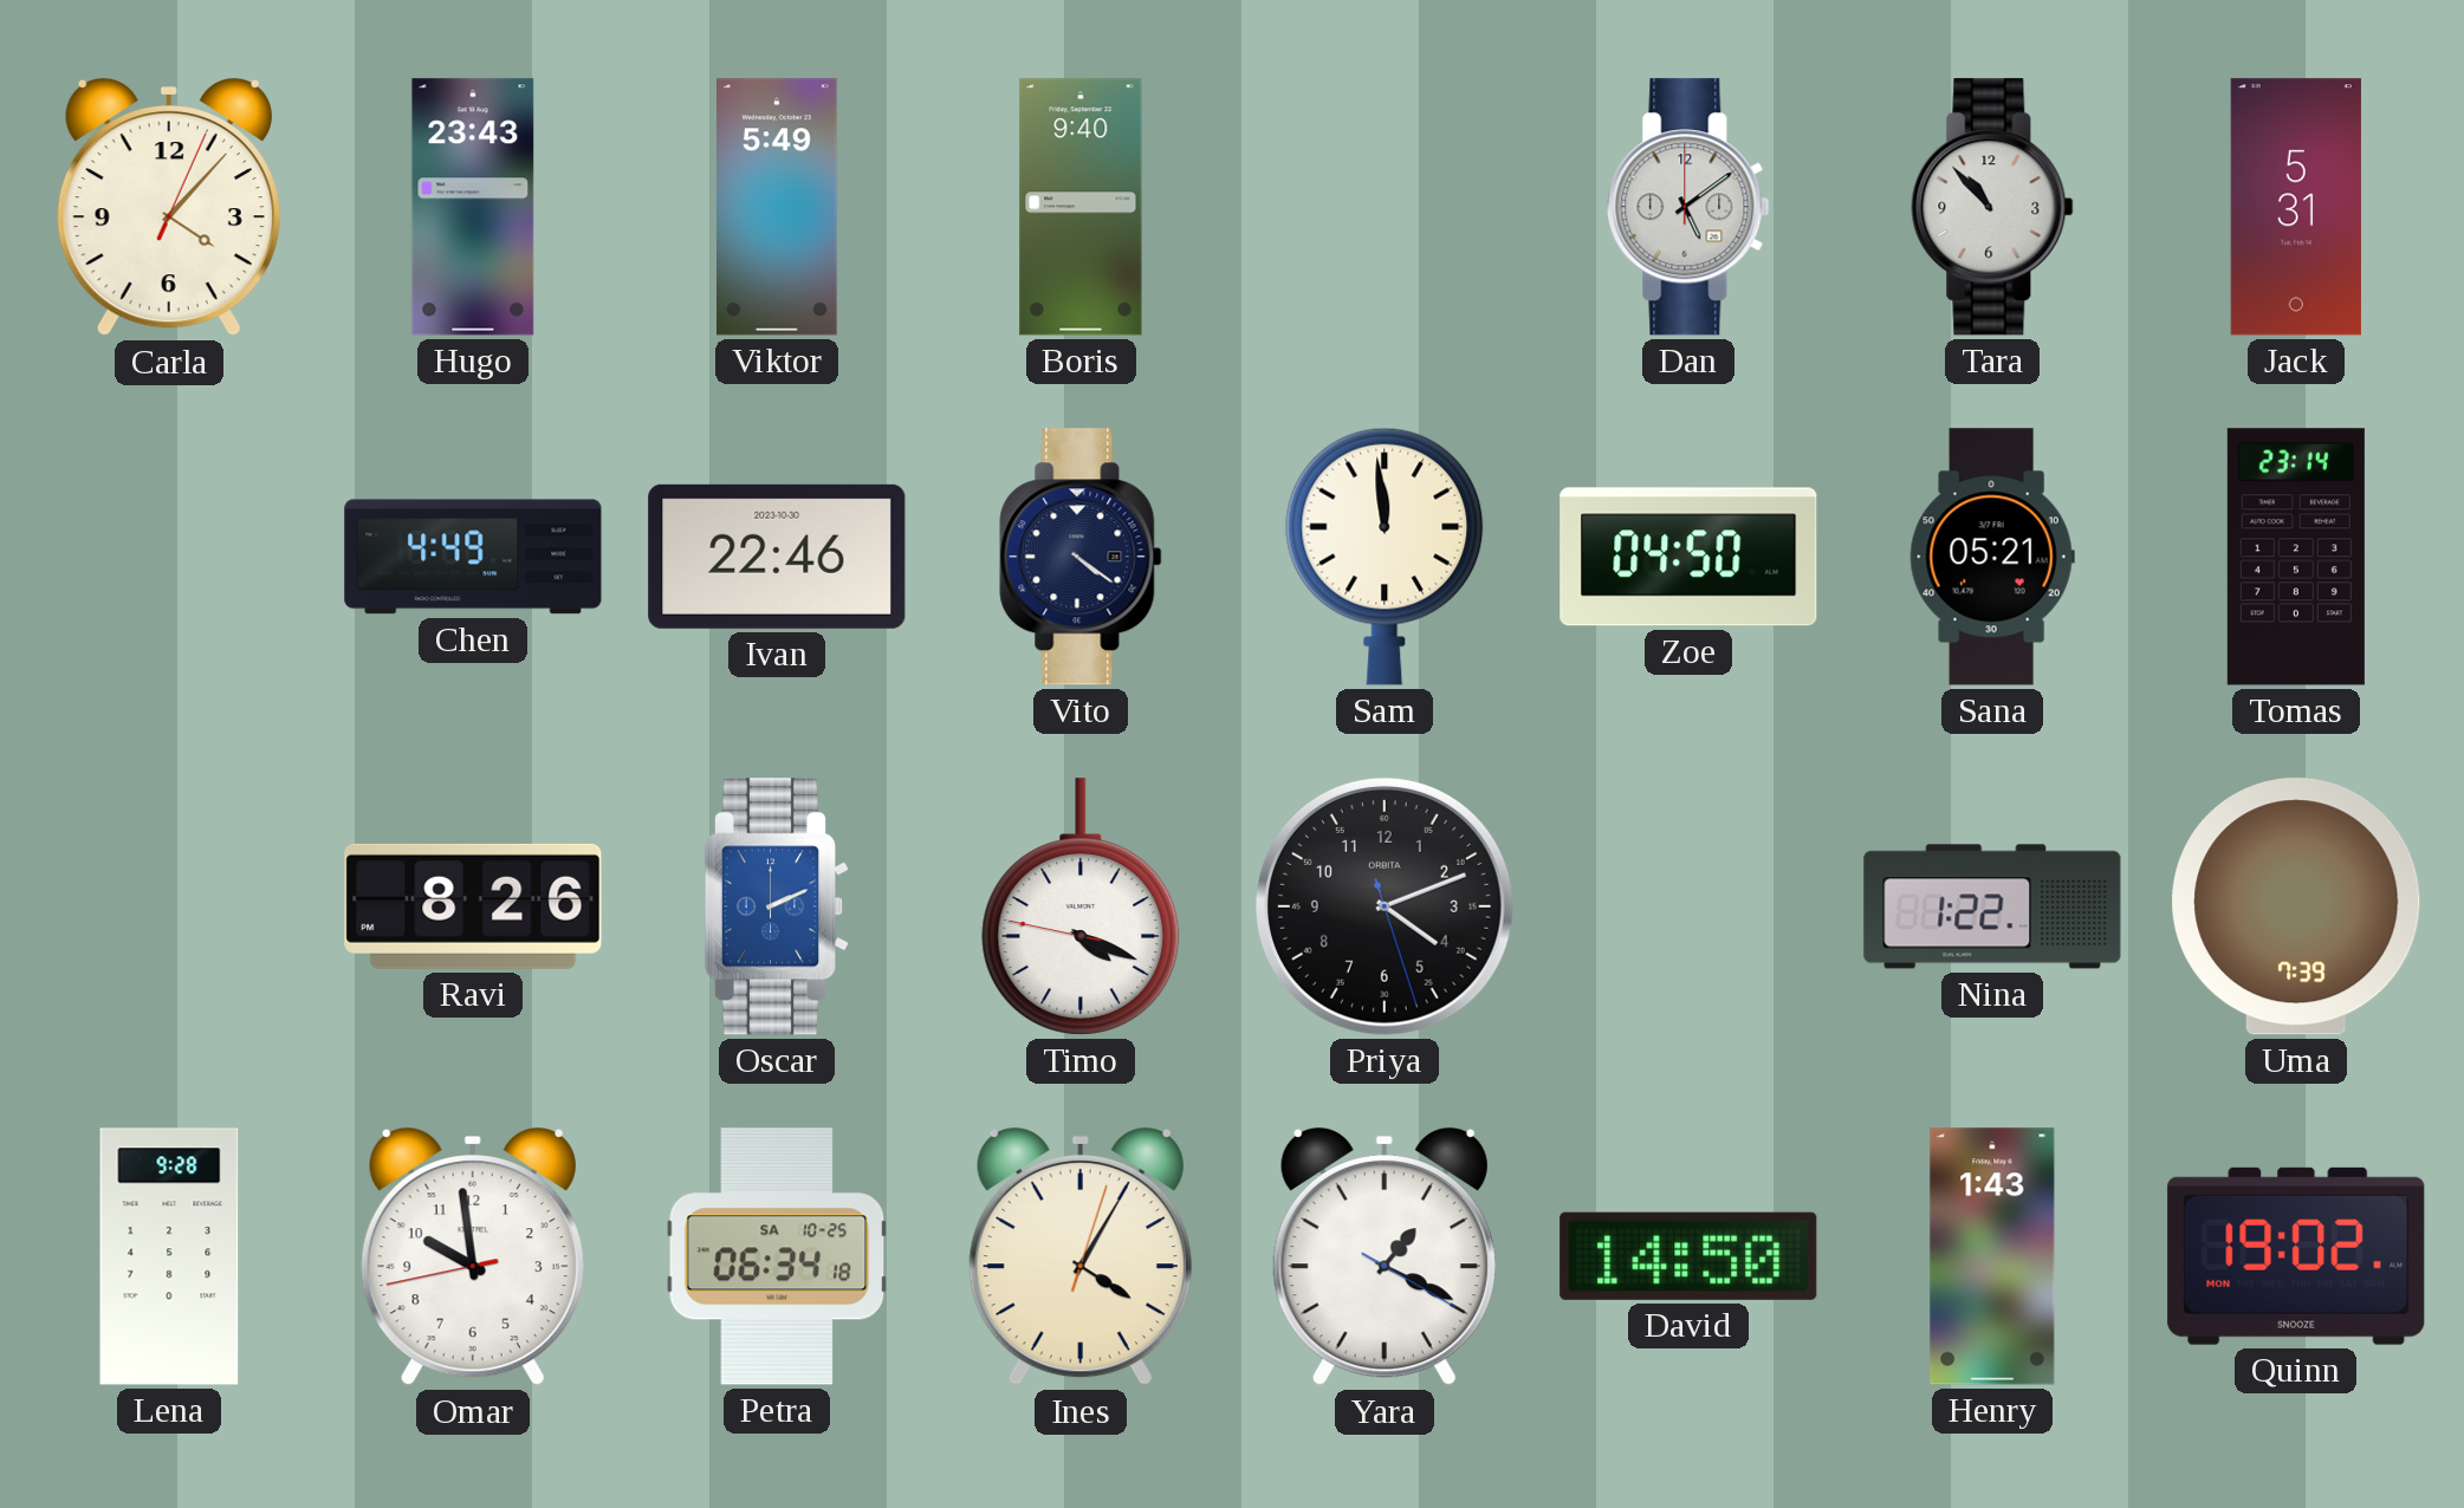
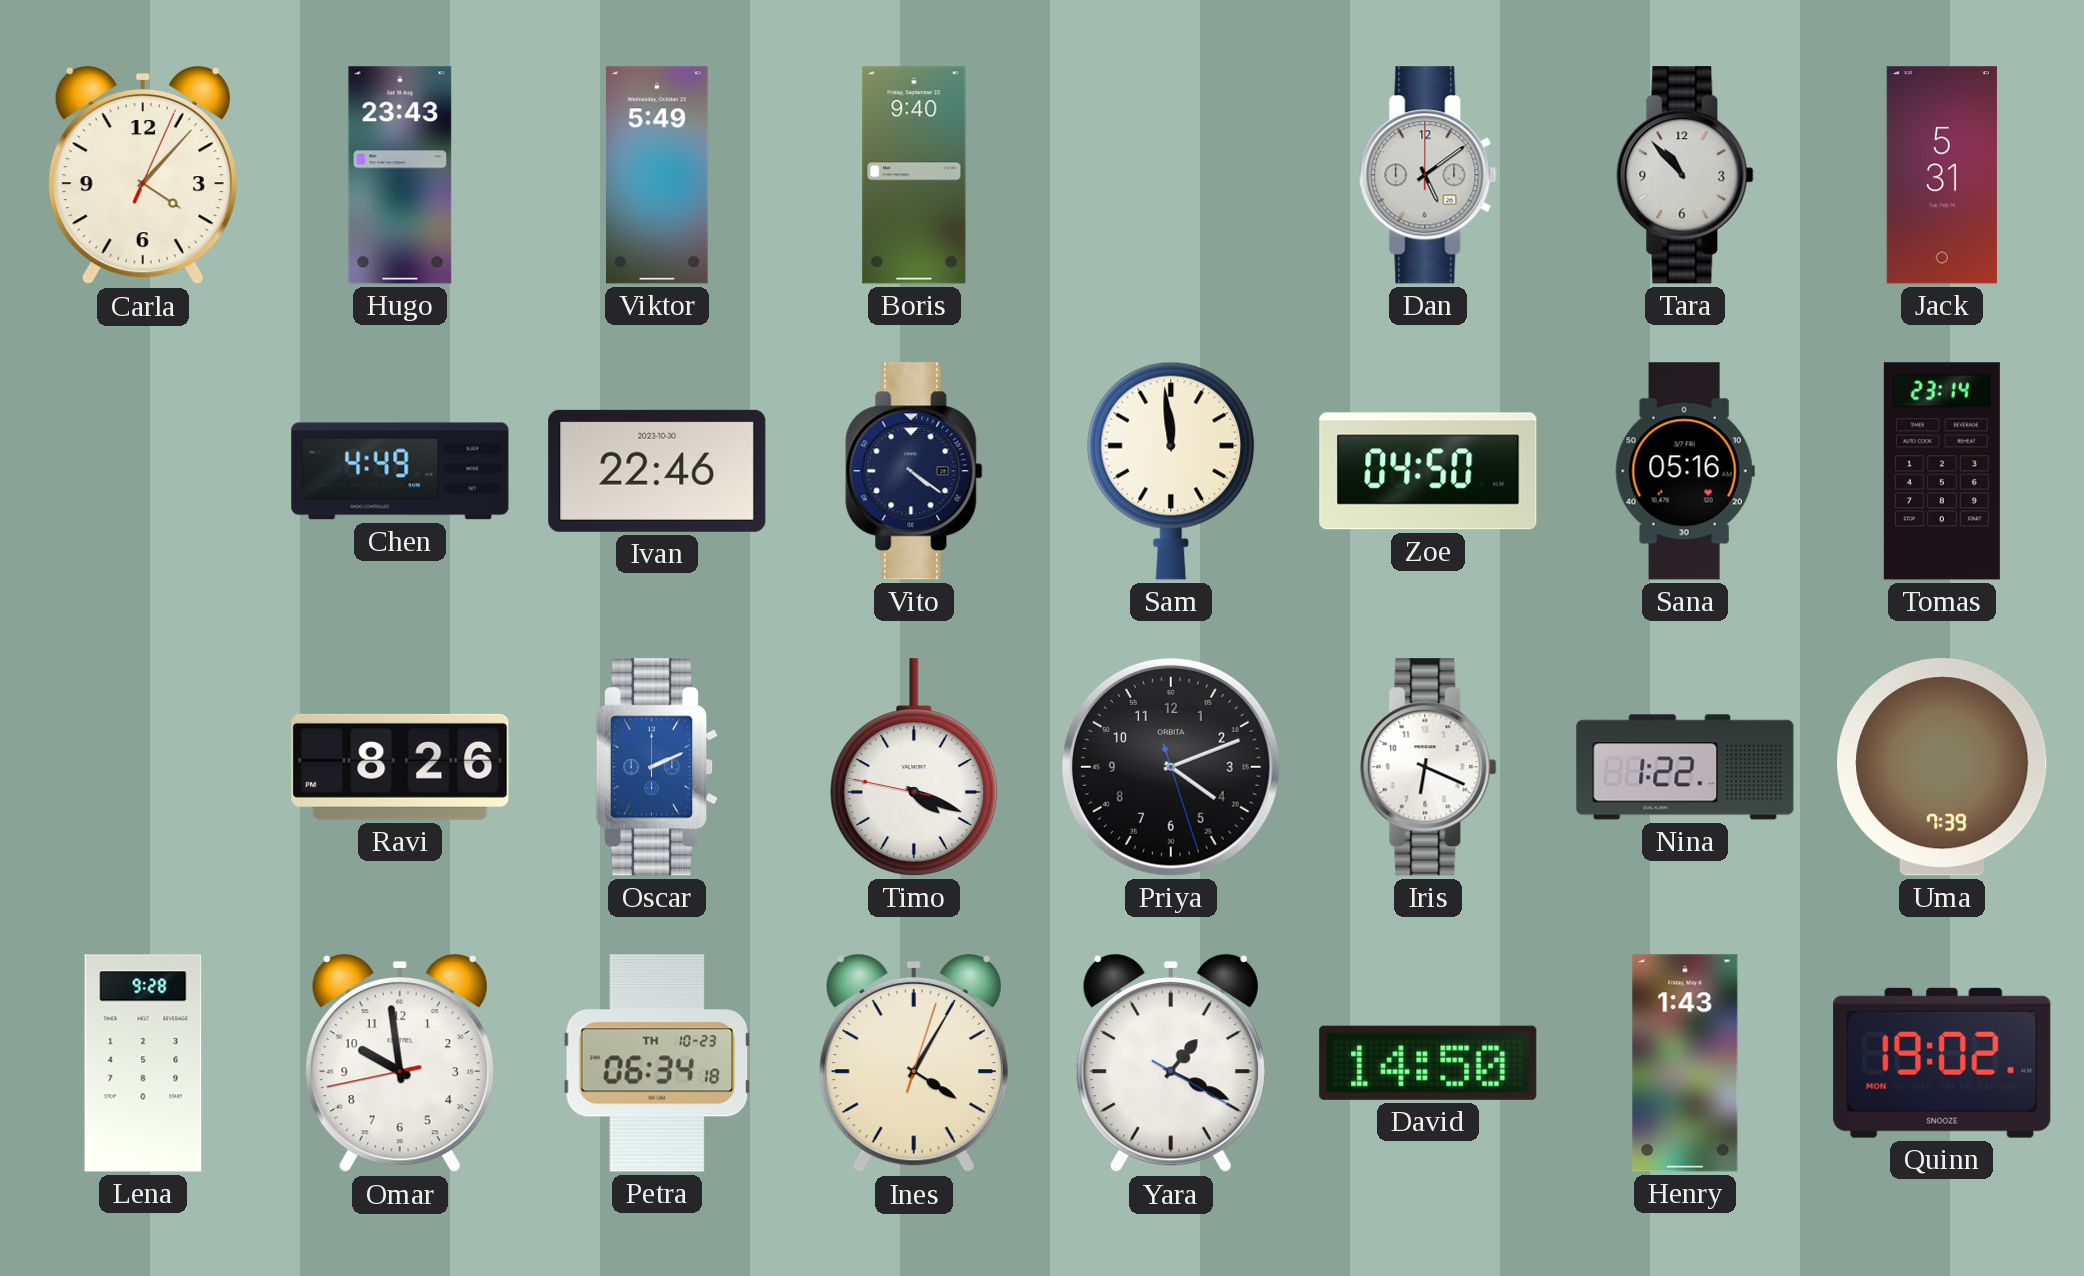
Sana: 05:21 -> 05:16
Iris: none -> 6:19
Petra date: SA 10-25 -> TH 10-23
